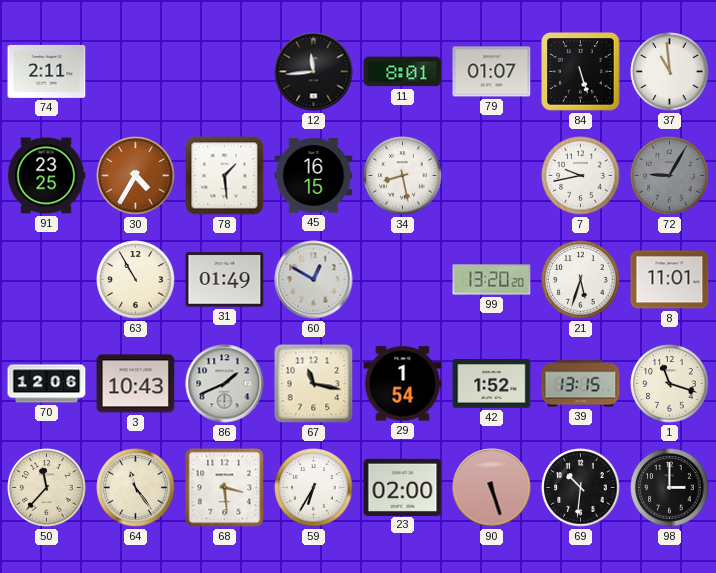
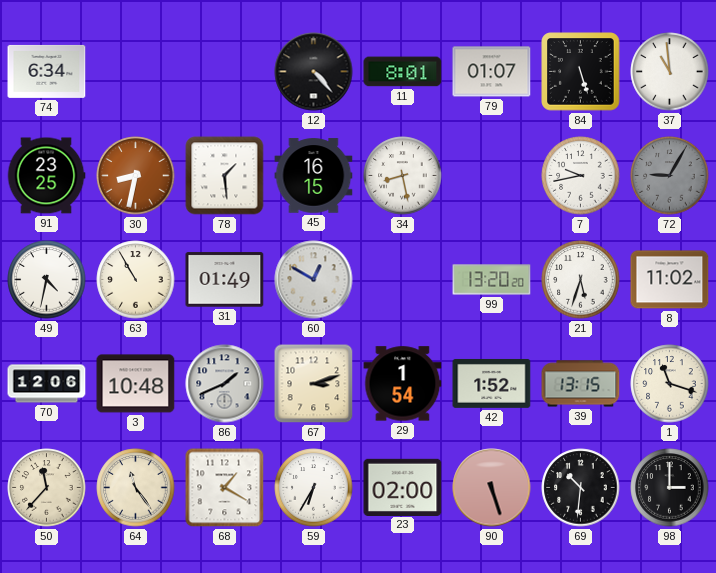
74: 2:11 -> 6:34
12: 11:44 -> 4:23
30: 4:35 -> 8:32
49: none -> 4:32
8: 11:01 -> 11:02
3: 10:43 -> 10:48
67: 11:17 -> 3:12
68: 3:29 -> 1:20
